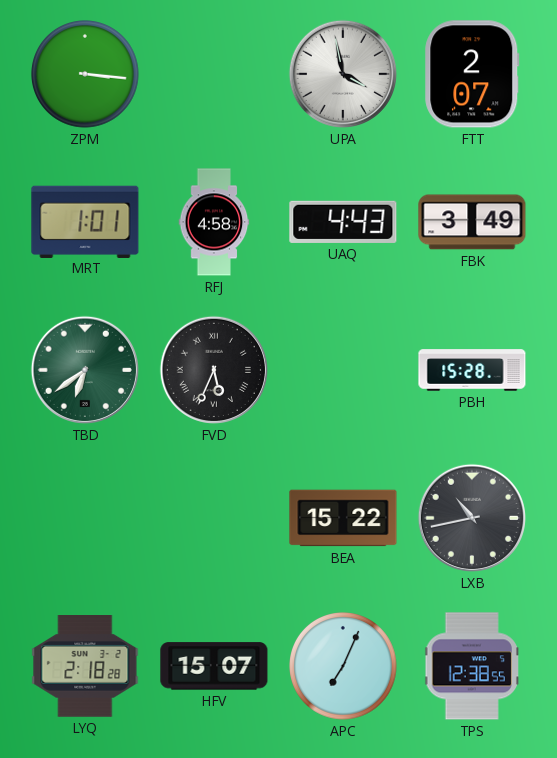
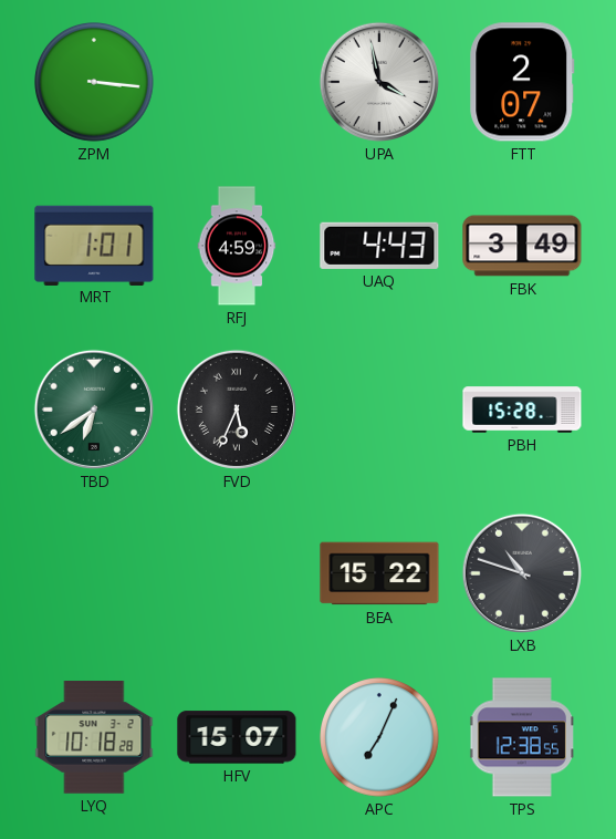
RFJ: 4:58 -> 4:59
LXB: 10:43 -> 10:48
LYQ: 2:18 -> 10:18
